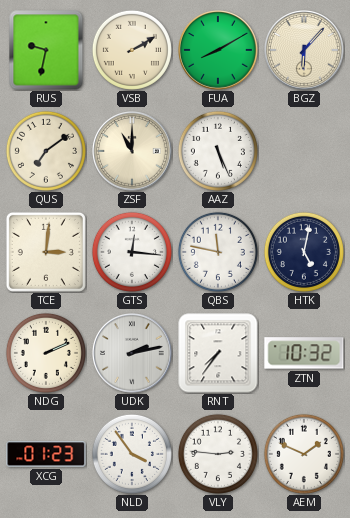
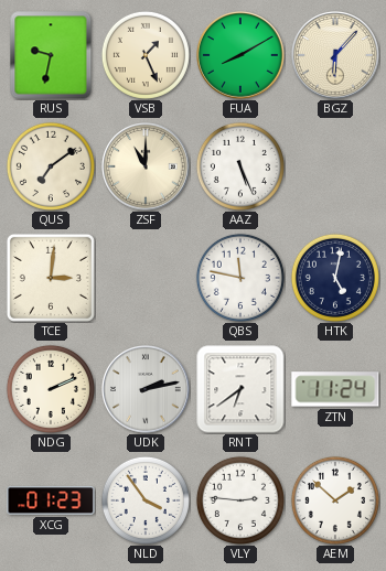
VSB: 2:10 -> 1:26
GTS: 12:16 -> none
RNT: 7:36 -> 6:39
ZTN: 10:32 -> 11:24
AEM: 1:49 -> 1:52
